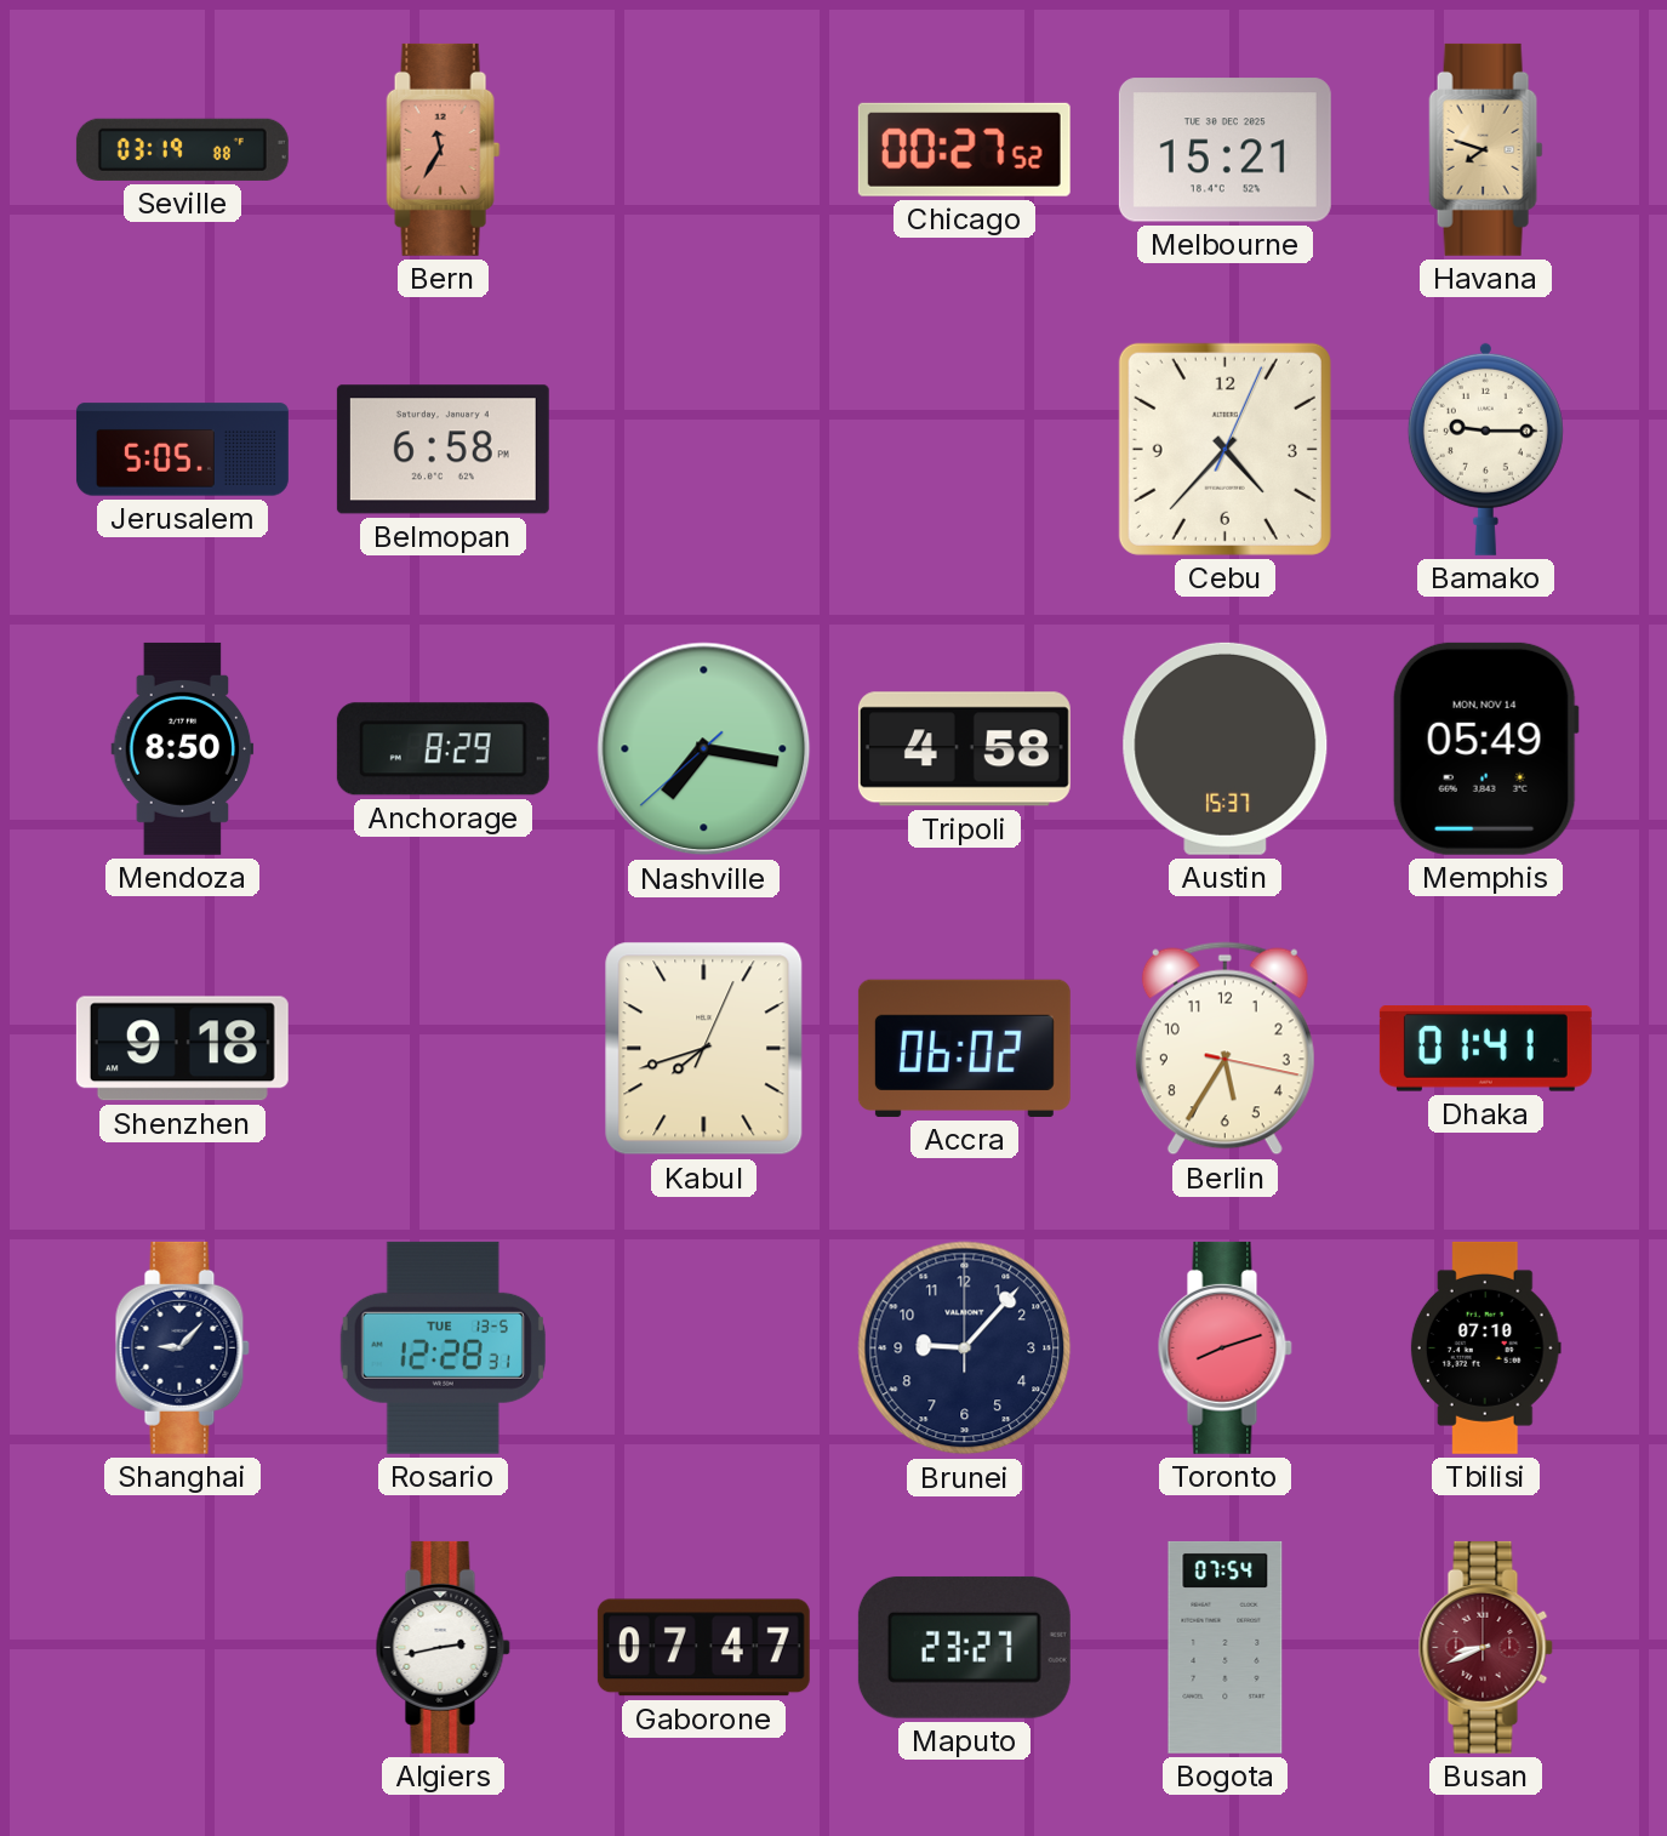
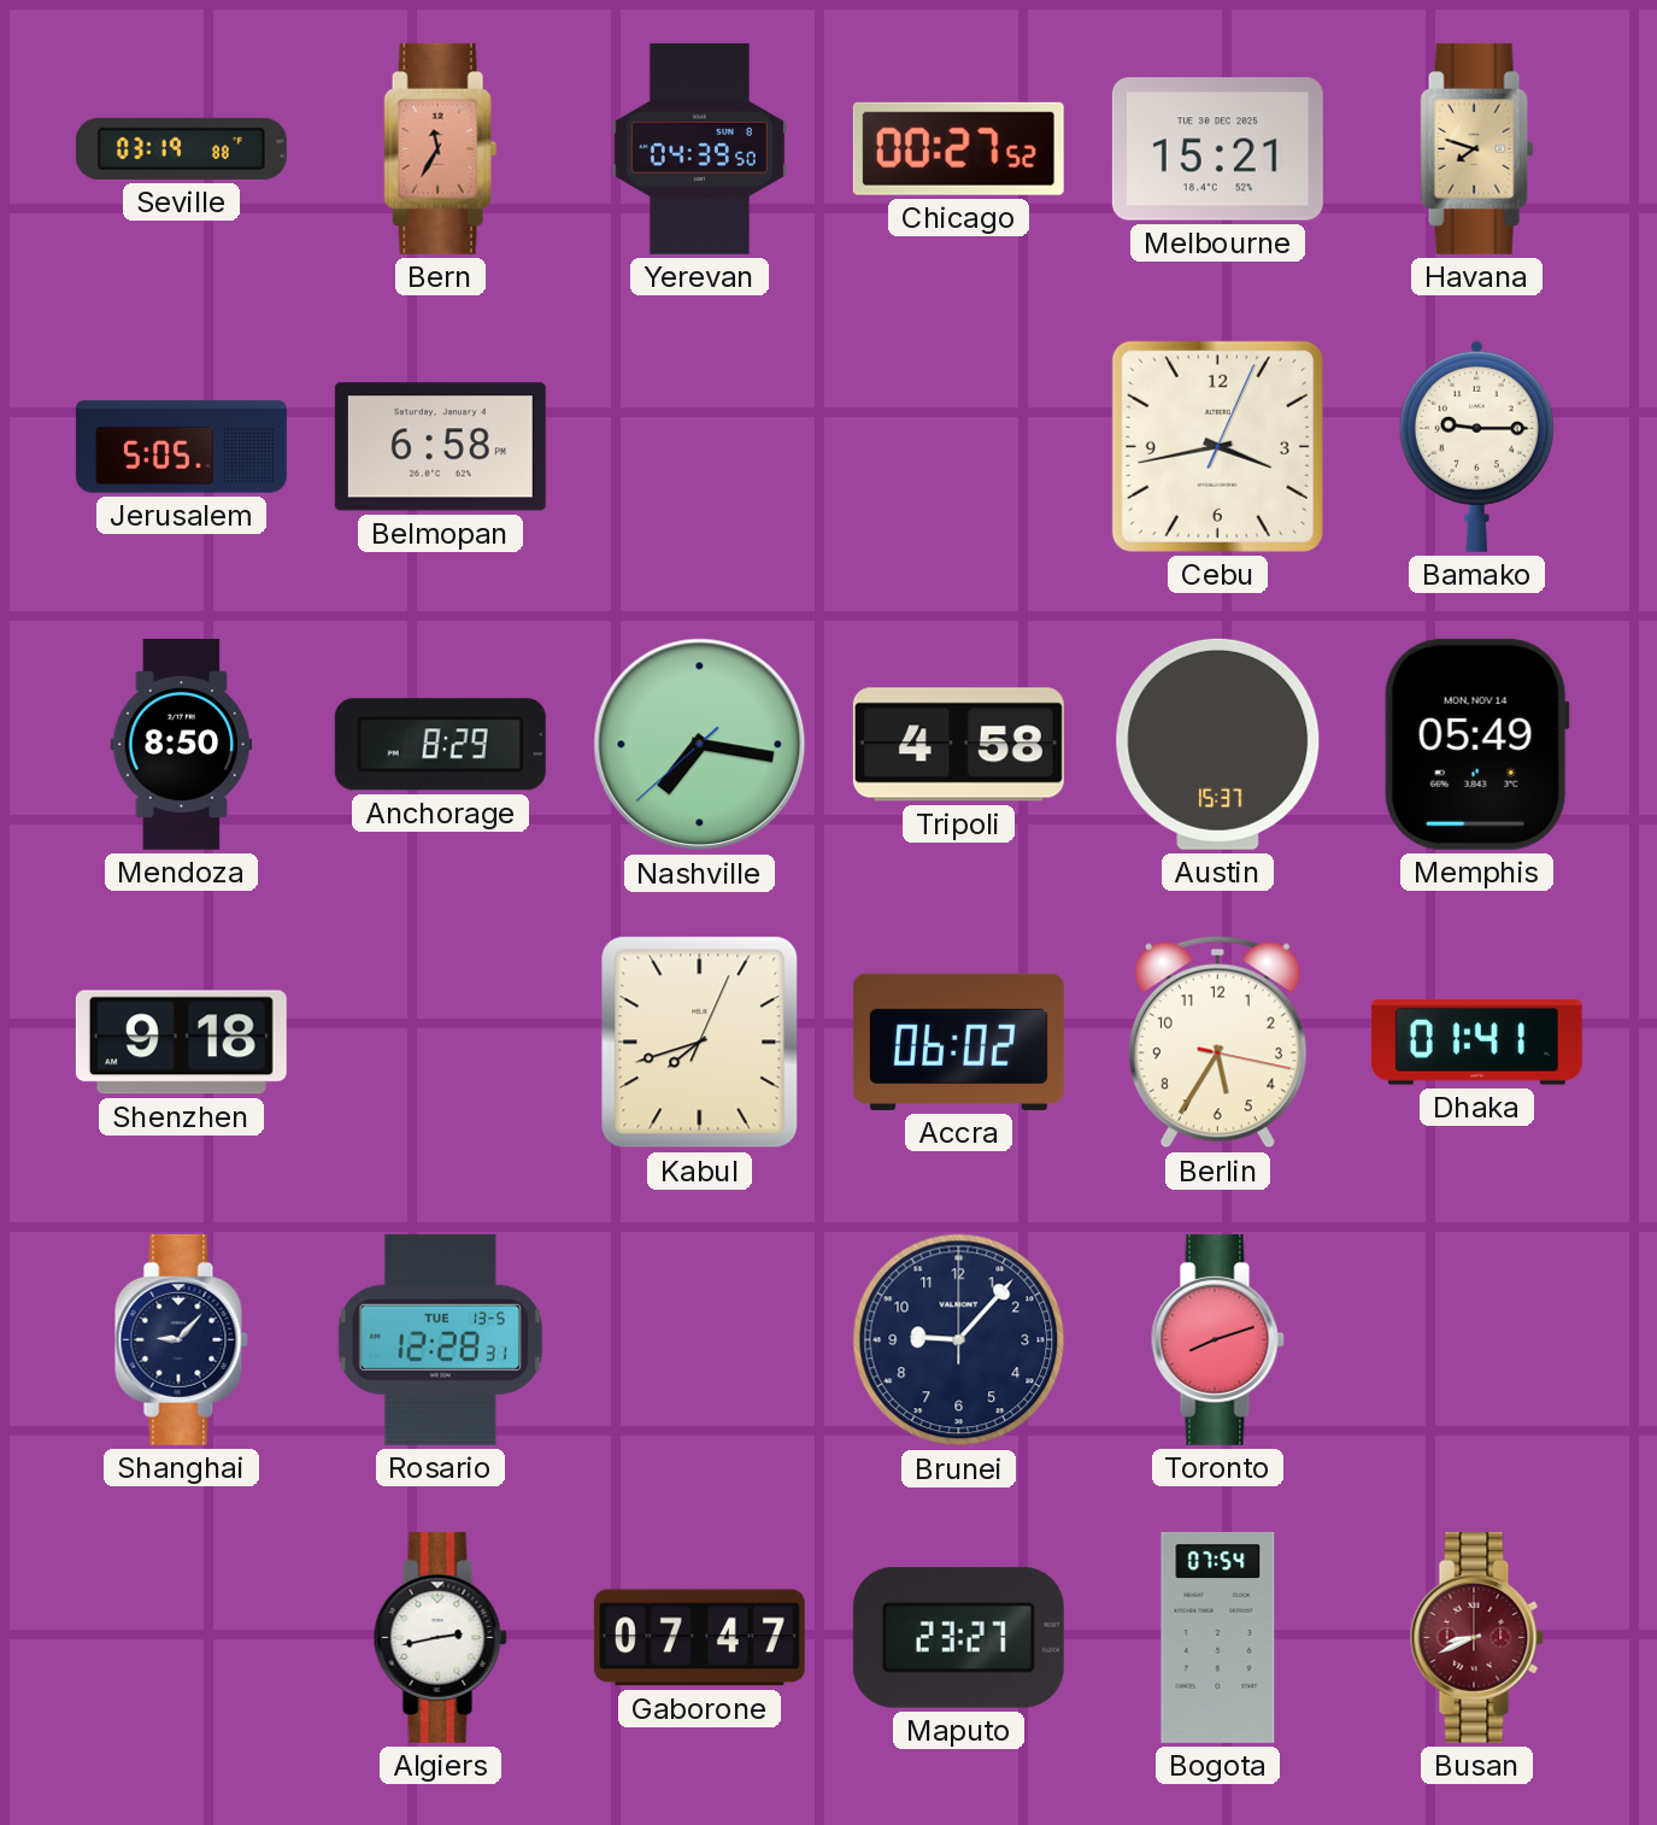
Yerevan: none -> 04:39
Cebu: 4:37 -> 3:43
Tbilisi: 07:10 -> none
